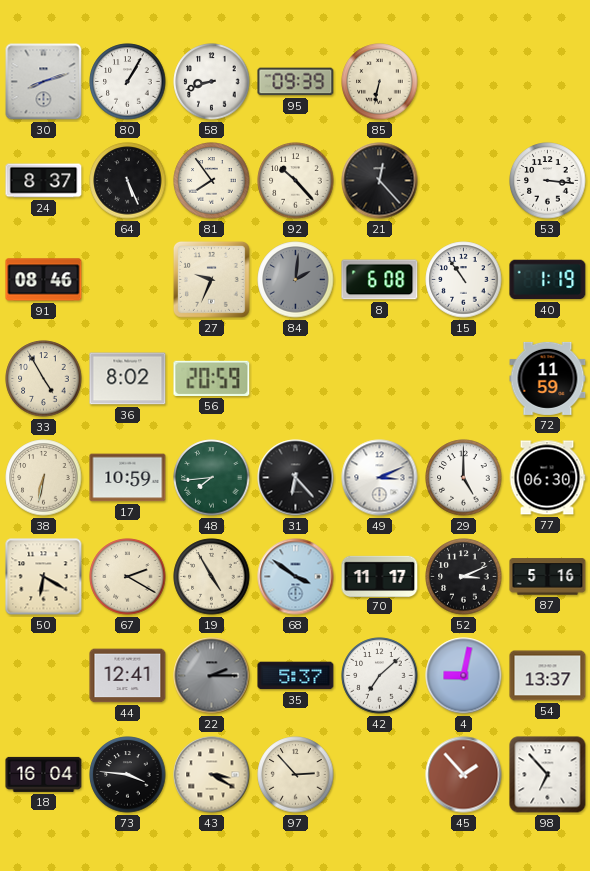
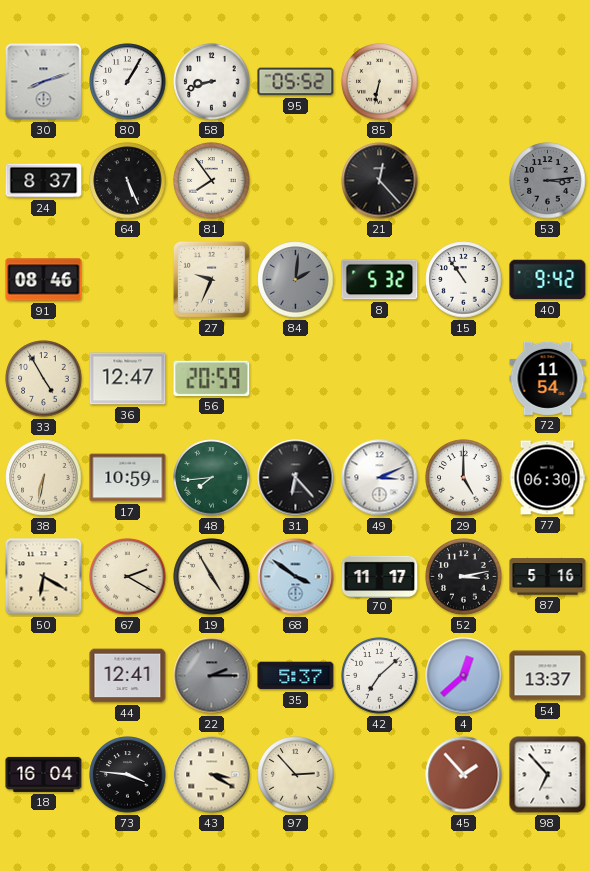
95: 09:39 -> 05:52
92: 10:23 -> none
53: 3:16 -> 3:14
53 dial: white -> grey
8: 6:08 -> 5:32
40: 1:19 -> 9:42
36: 8:02 -> 12:47
72: 11:59 -> 11:54
52: 3:11 -> 3:13
4: 9:02 -> 12:38
